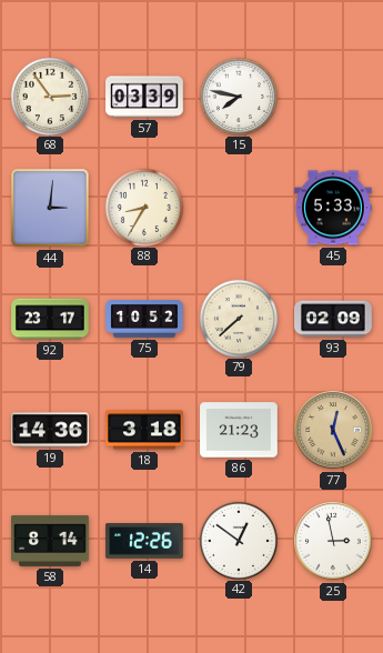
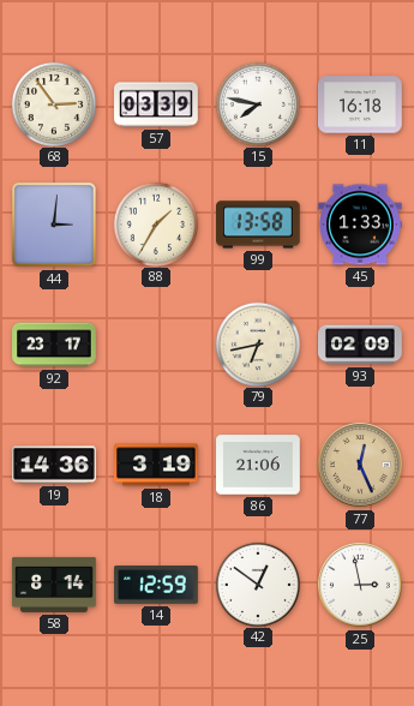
11: none -> 16:18
88: 8:35 -> 1:35
99: none -> 13:58
45: 5:33 -> 1:33
75: 10:52 -> none
79: 7:38 -> 6:43
18: 3:18 -> 3:19
86: 21:23 -> 21:06
14: 12:26 -> 12:59
